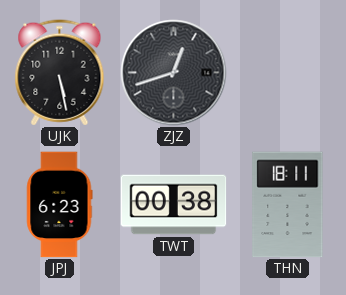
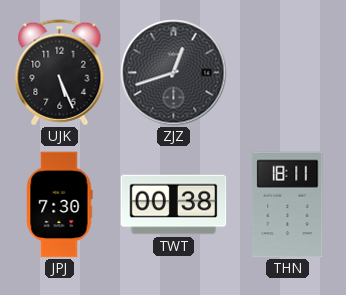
UJK: 5:28 -> 5:26
JPJ: 6:23 -> 7:30
